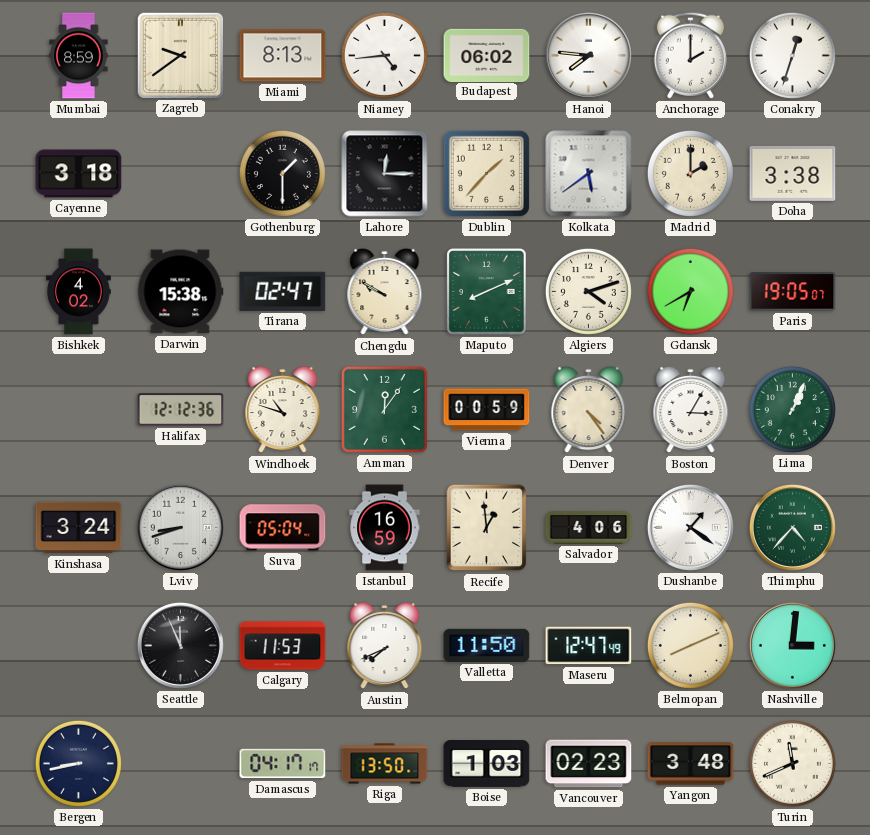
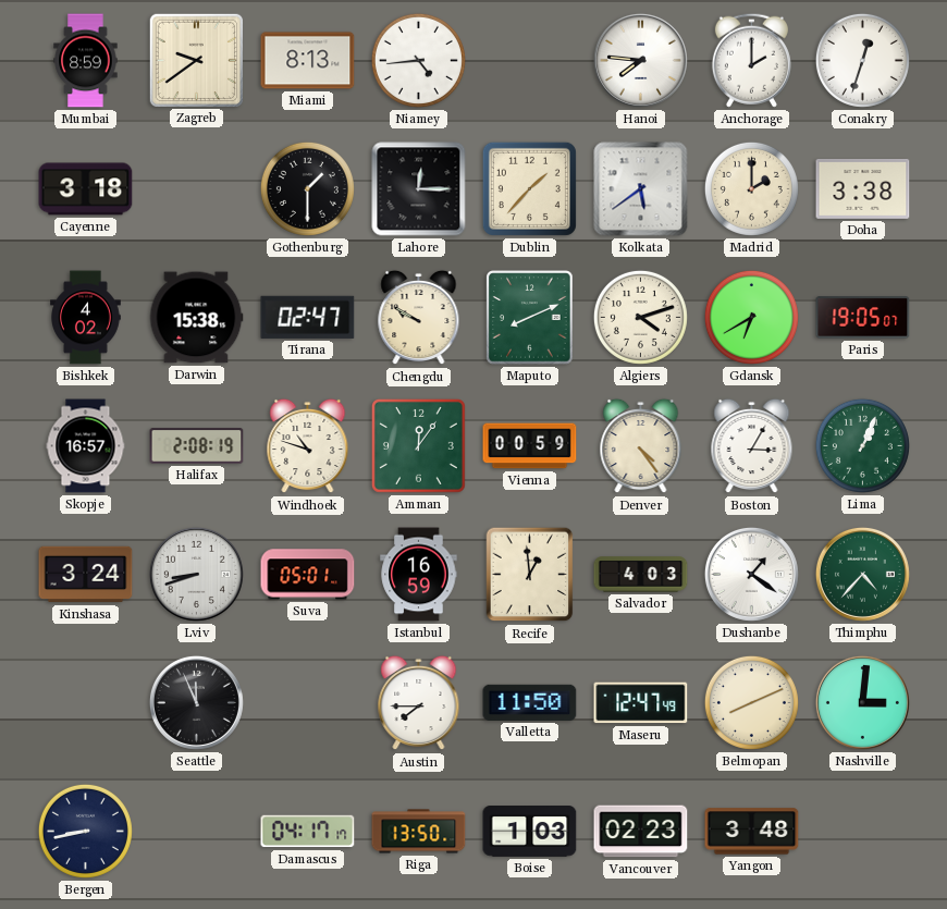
Budapest: 06:02 -> none
Skopje: none -> 16:57
Halifax: 12:12 -> 2:08
Suva: 05:04 -> 05:01
Salvador: 4:06 -> 4:03
Calgary: 11:53 -> none
Austin: 7:41 -> 7:45
Turin: 11:41 -> none
